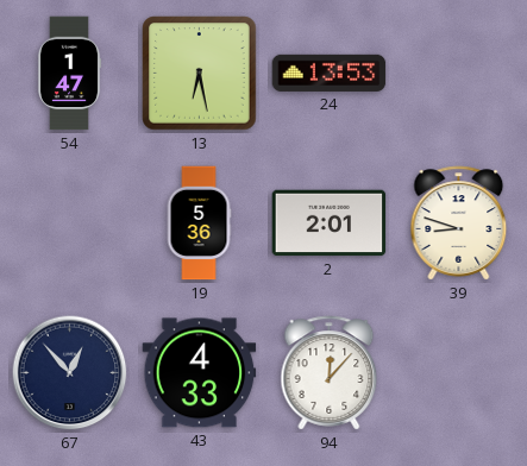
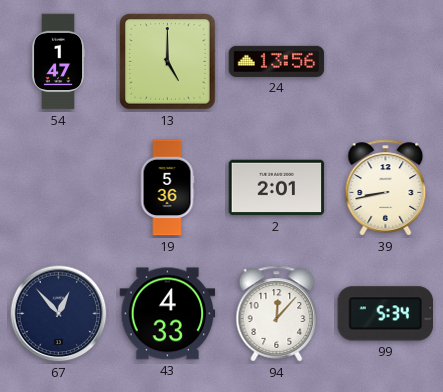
13: 6:28 -> 5:00
24: 13:53 -> 13:56
39: 8:48 -> 8:43
99: none -> 5:34
